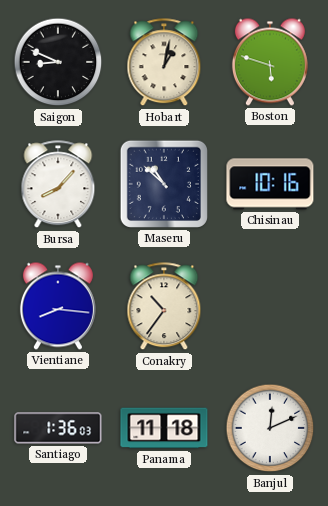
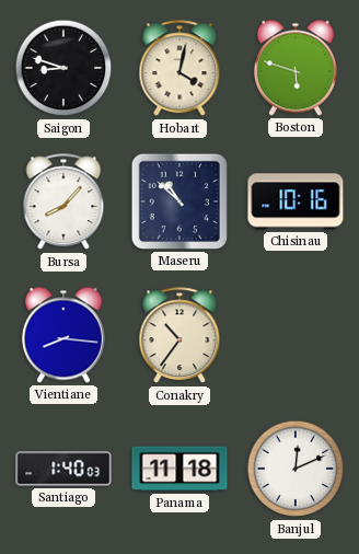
Saigon: 8:49 -> 8:48
Hobart: 1:02 -> 4:02
Santiago: 1:36 -> 1:40
